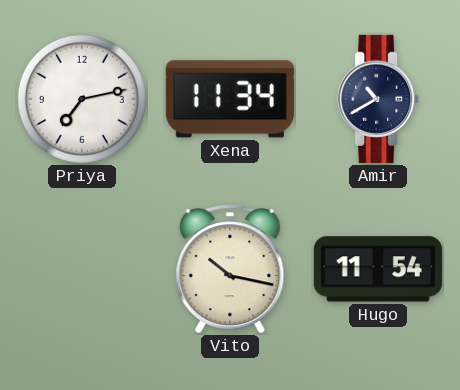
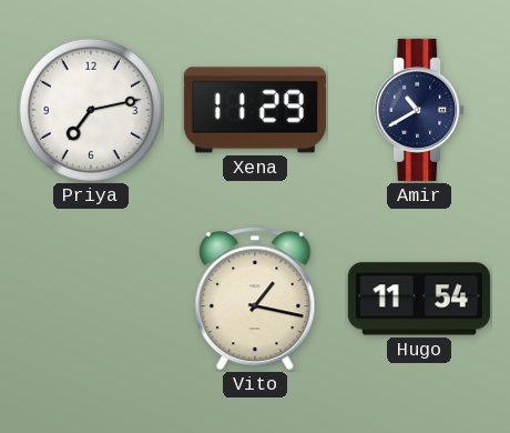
Xena: 11:34 -> 11:29
Vito: 10:17 -> 1:17
